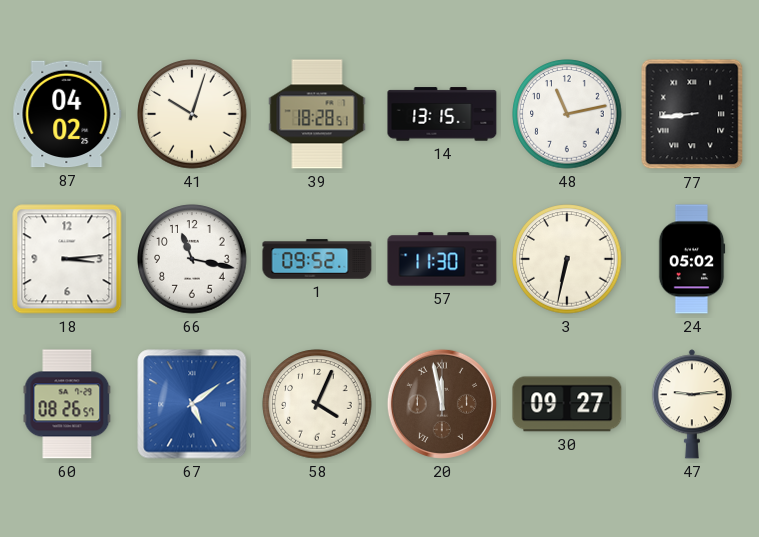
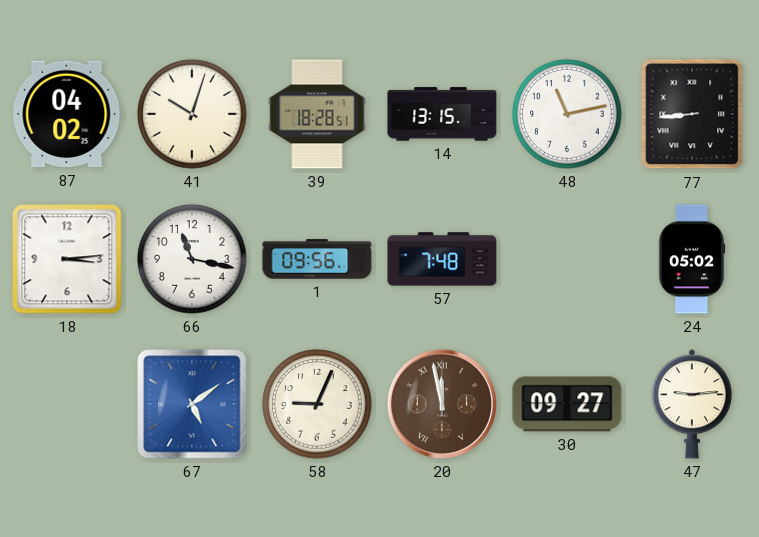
1: 09:52 -> 09:56
57: 11:30 -> 7:48
3: 6:32 -> none
60: 08:26 -> none
58: 4:04 -> 9:04
